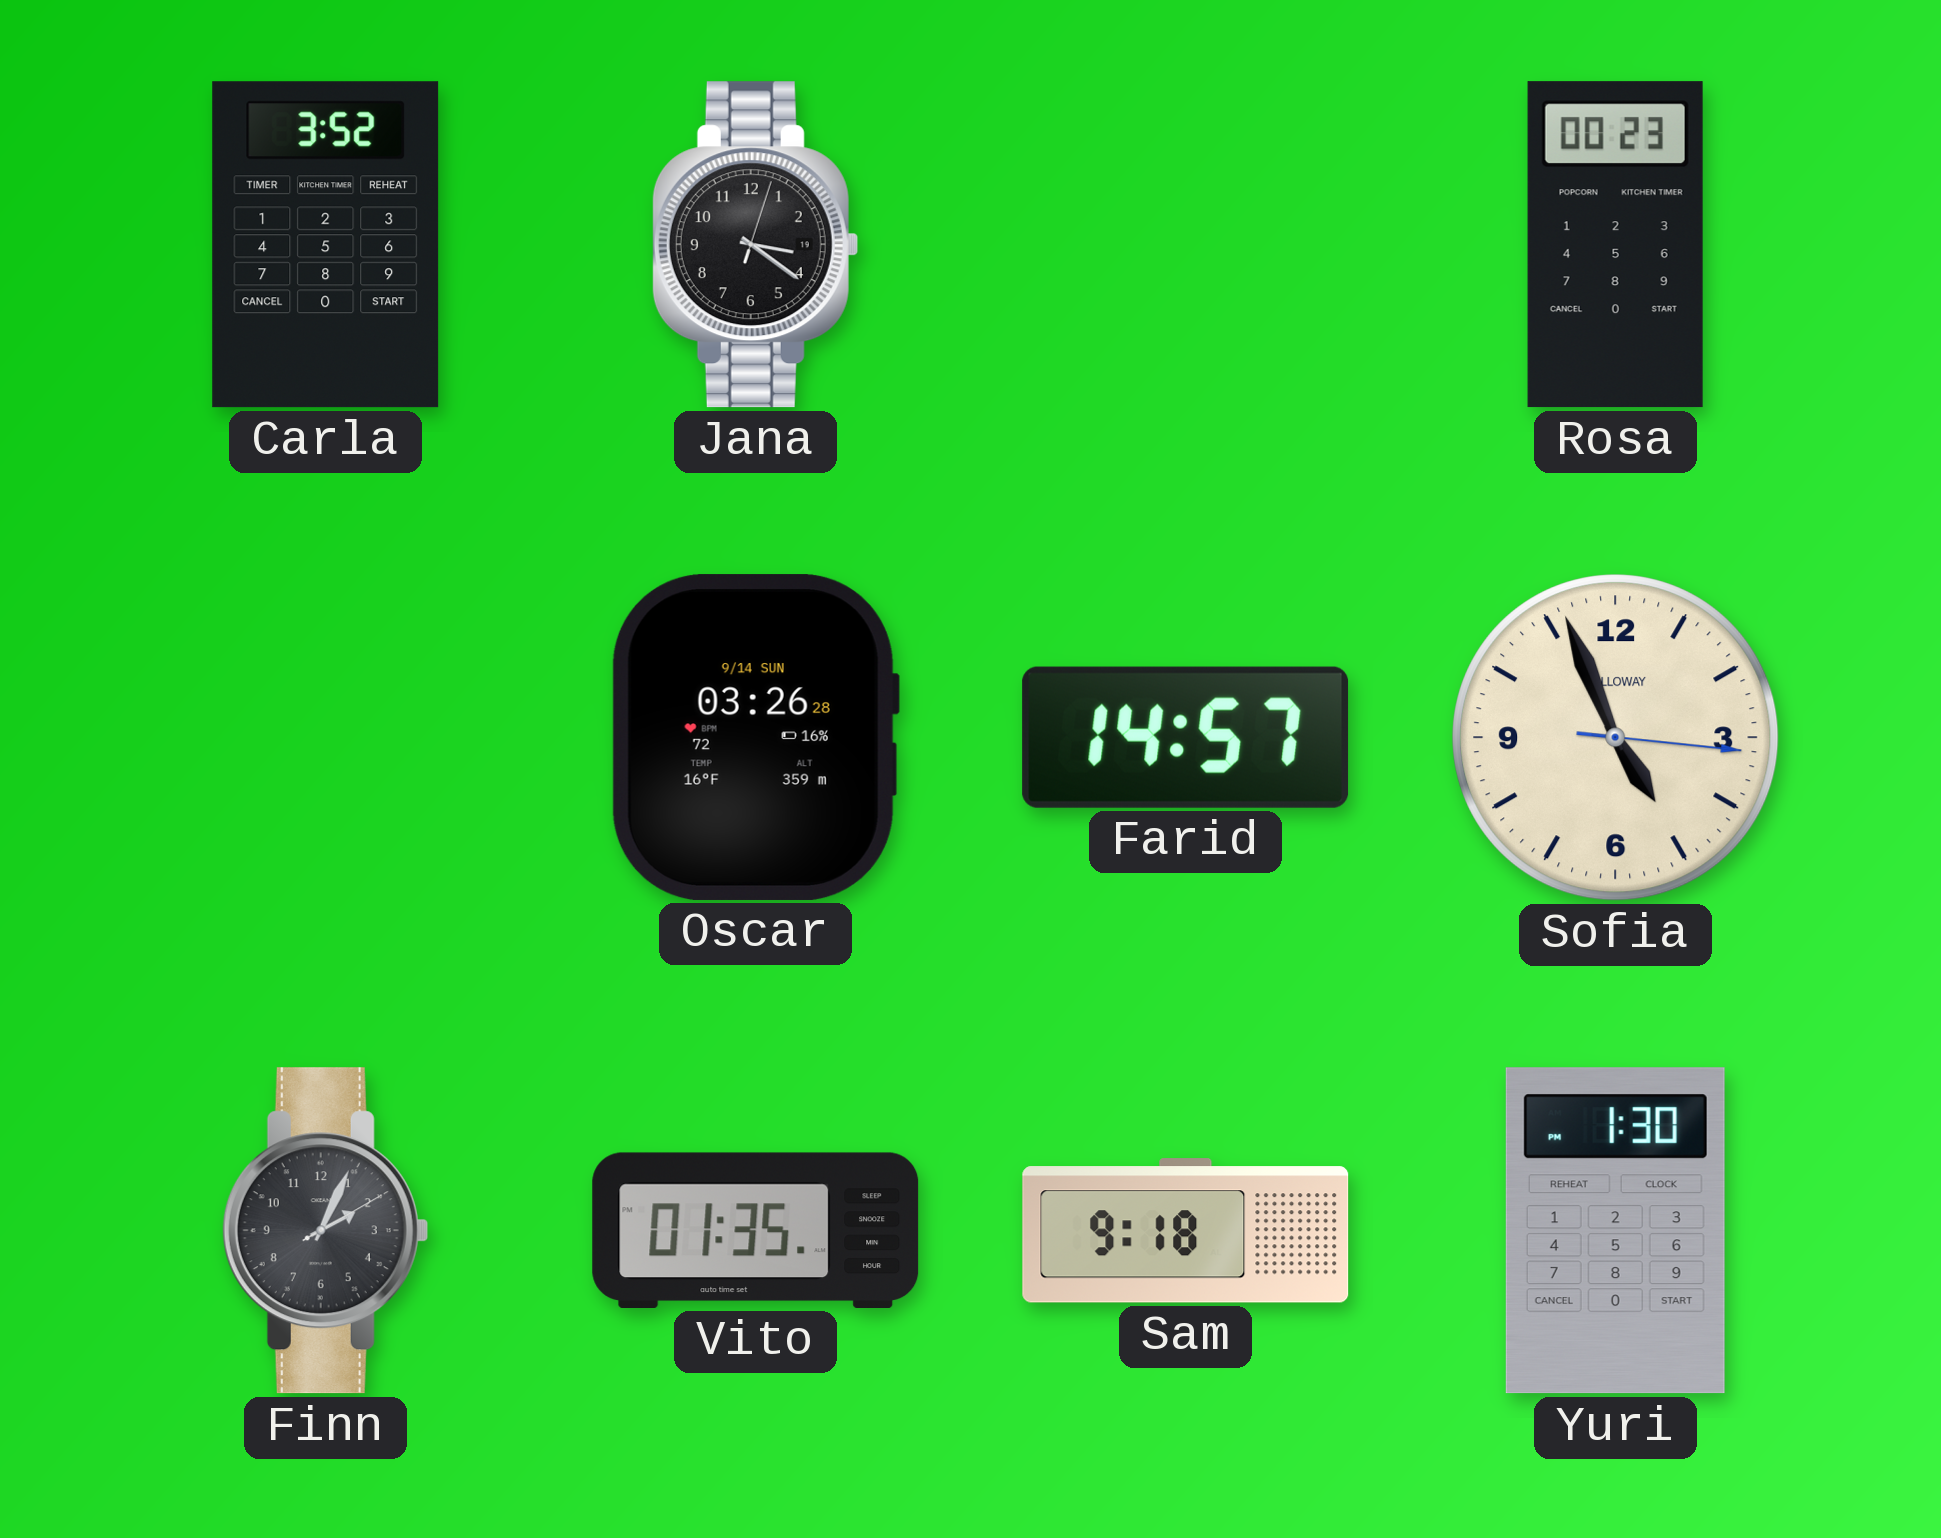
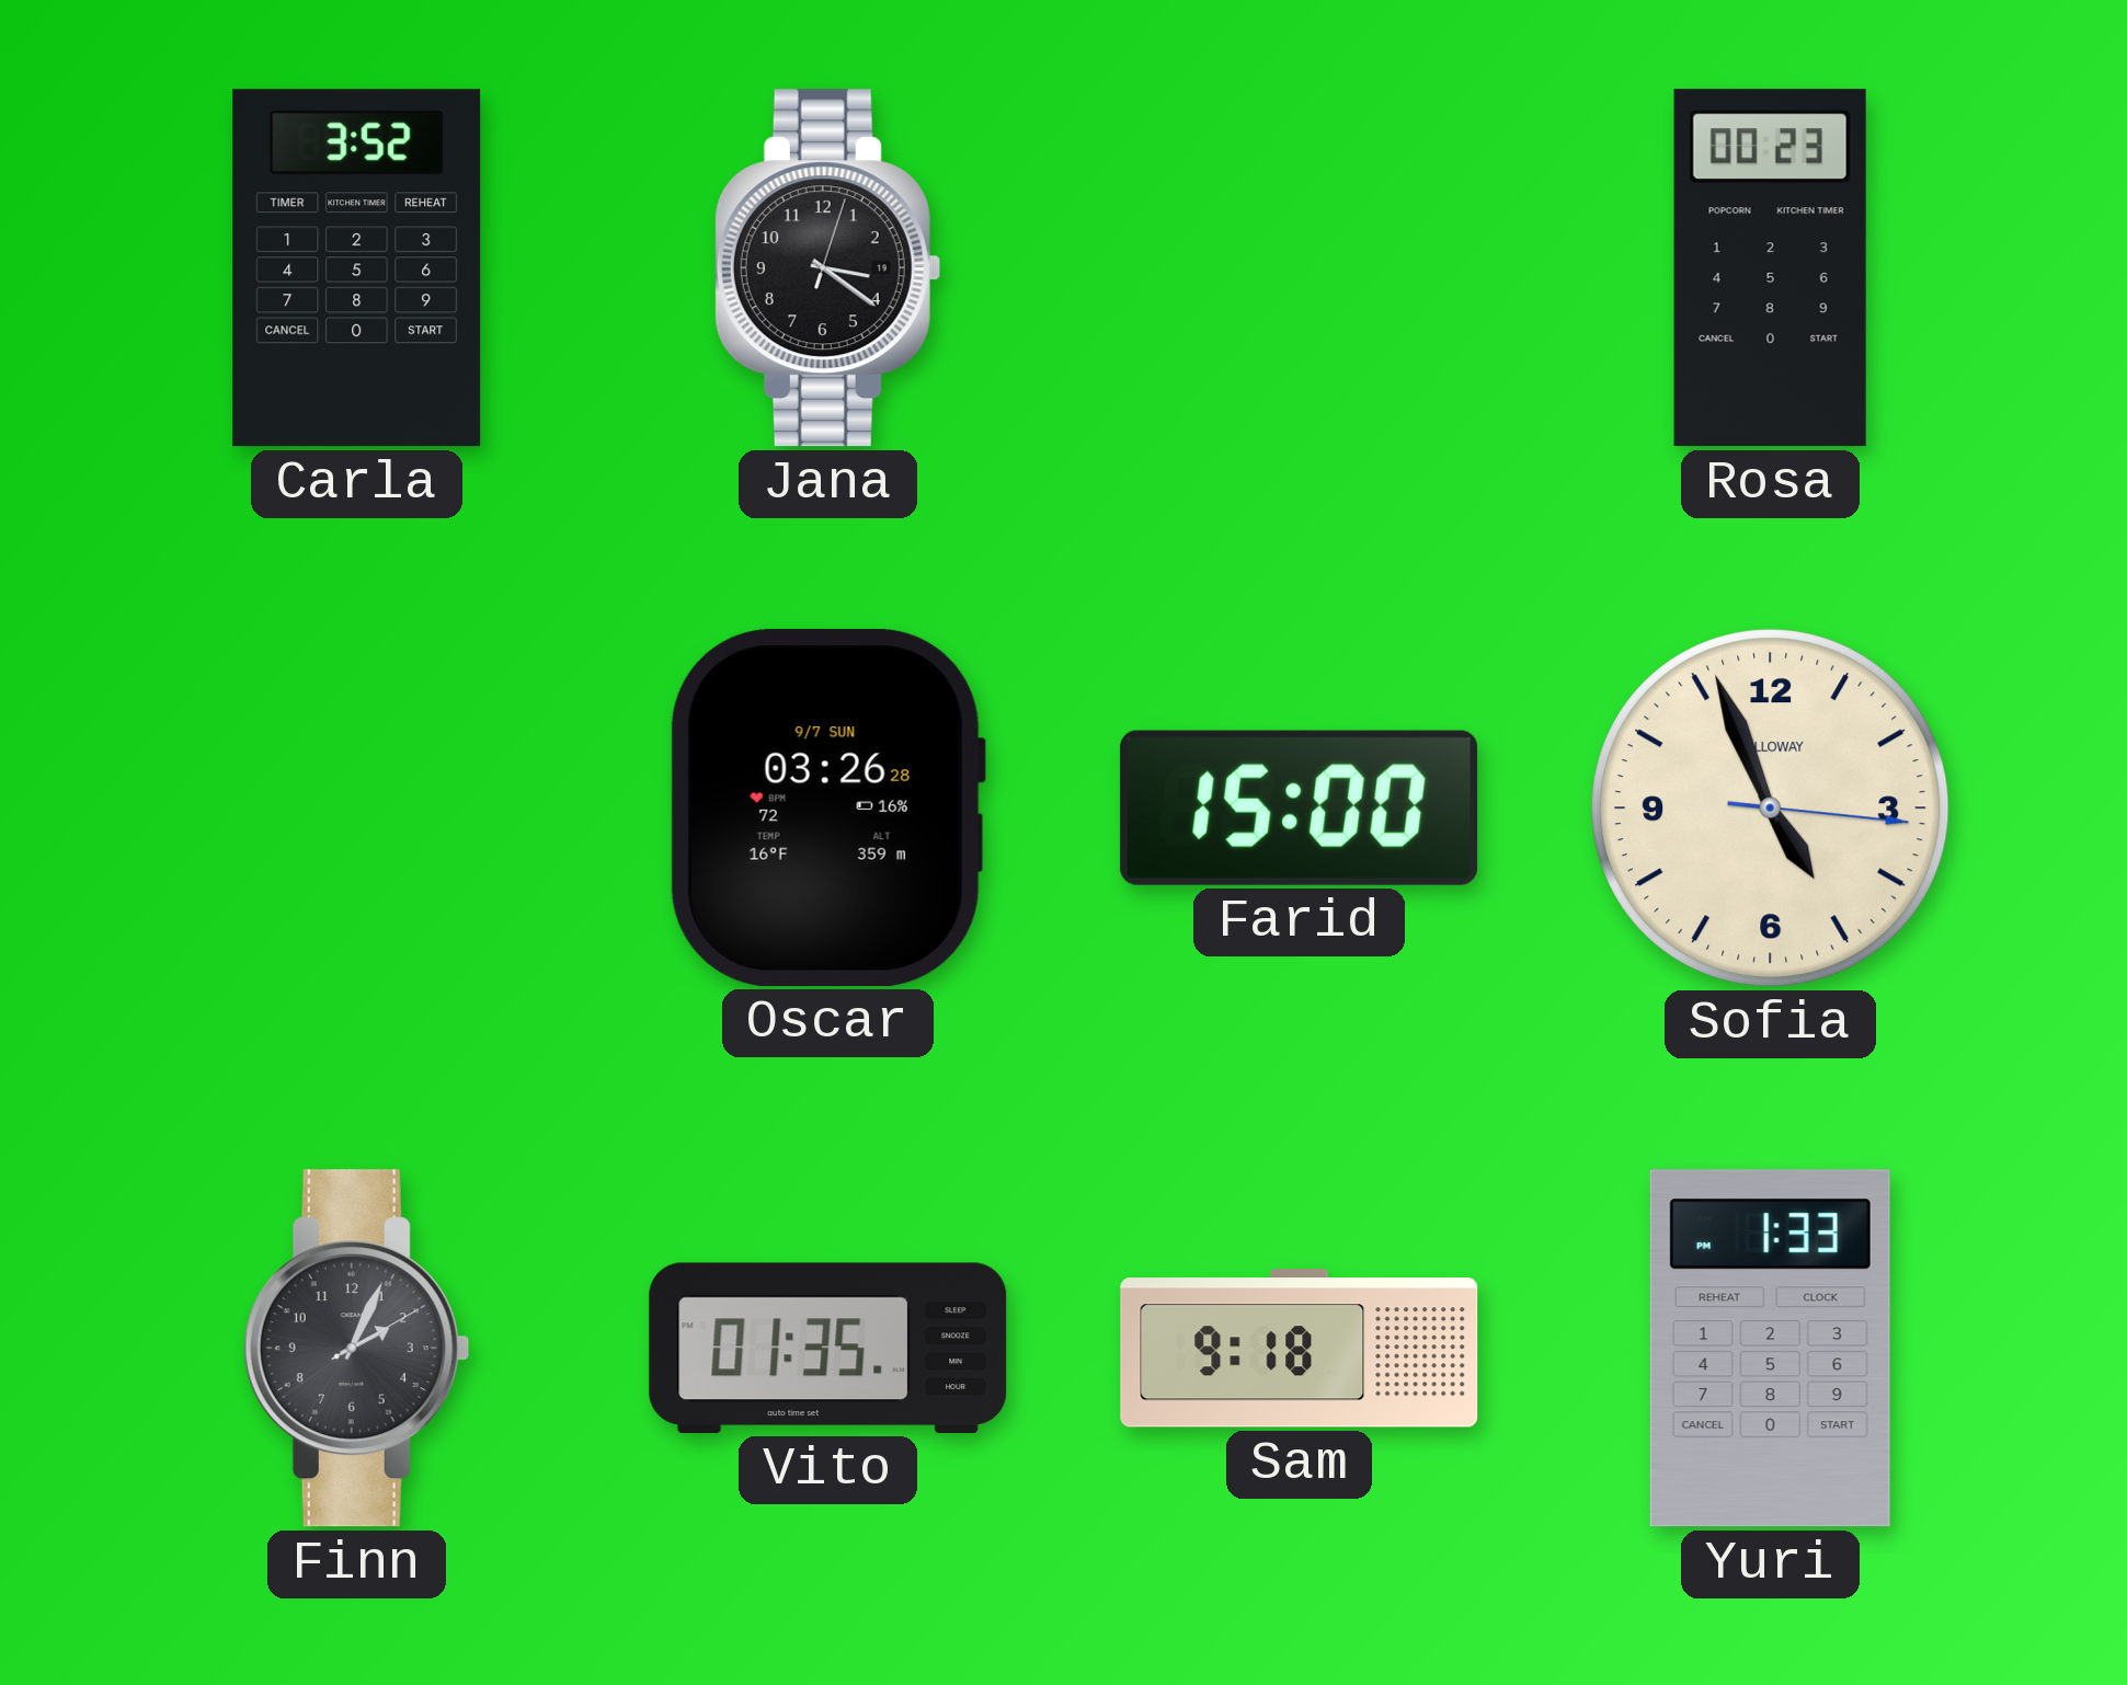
Oscar date: 9/14 SUN -> 9/7 SUN
Farid: 14:57 -> 15:00
Yuri: 1:30 -> 1:33
